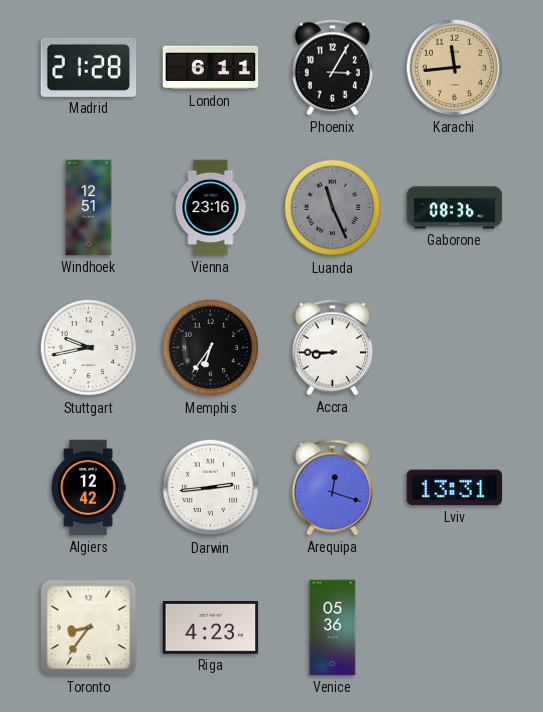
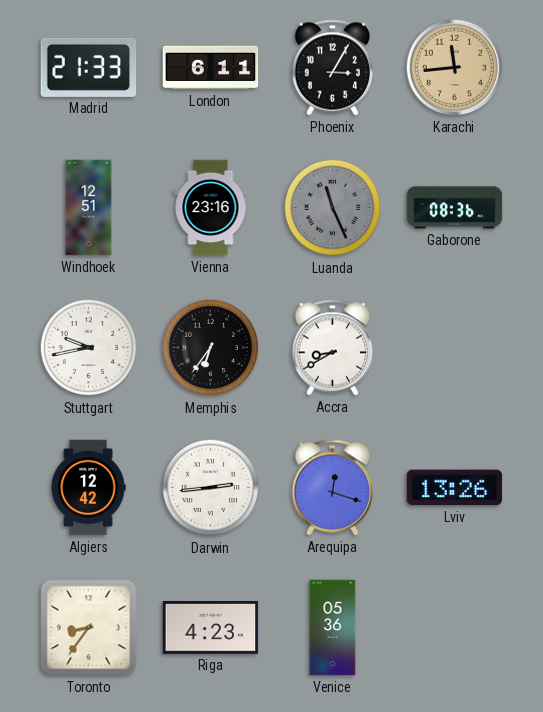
Madrid: 21:28 -> 21:33
Accra: 8:45 -> 8:40
Lviv: 13:31 -> 13:26
